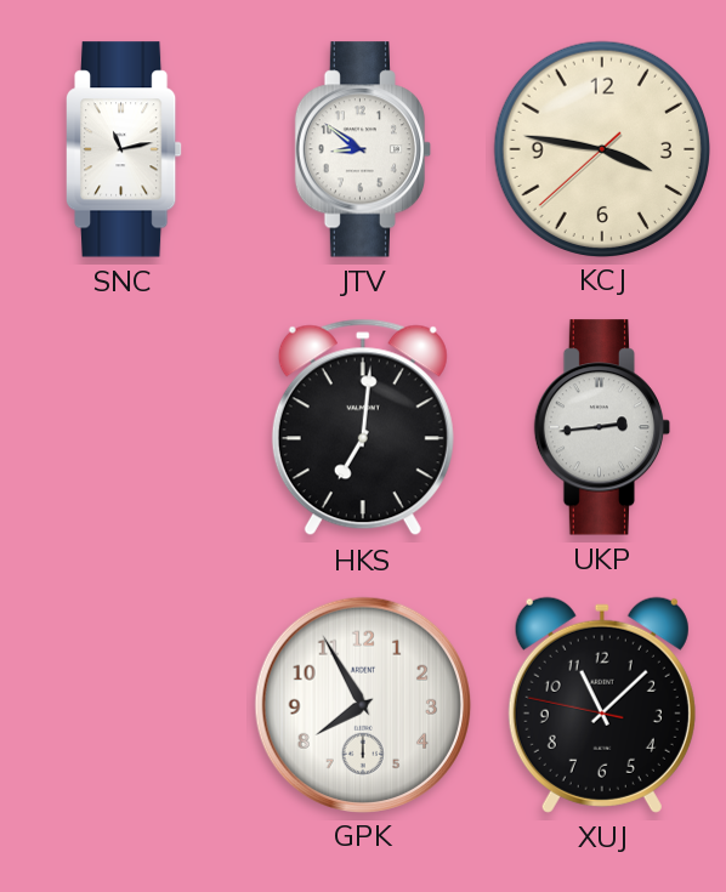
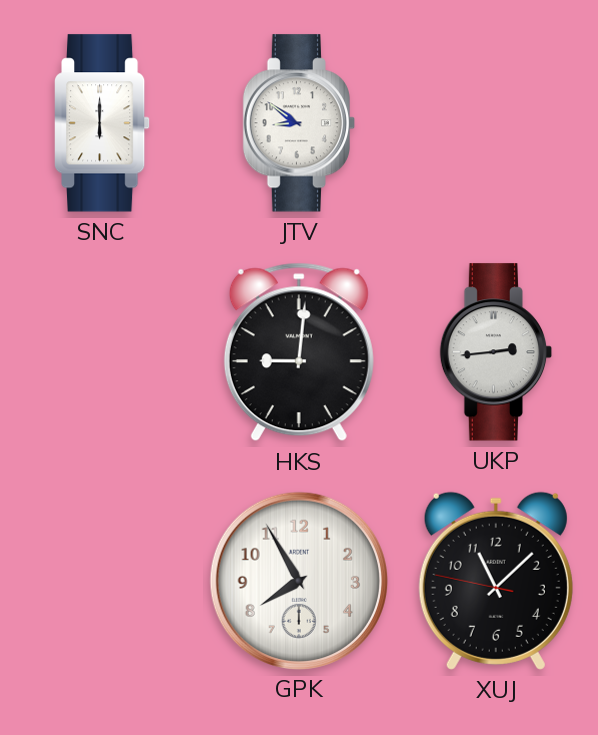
SNC: 11:13 -> 6:00
KCJ: 3:46 -> none
HKS: 7:01 -> 9:01
